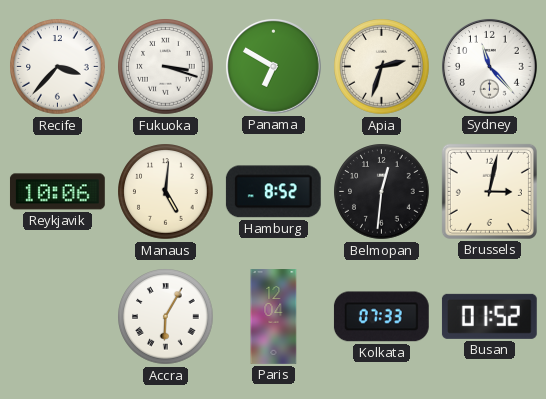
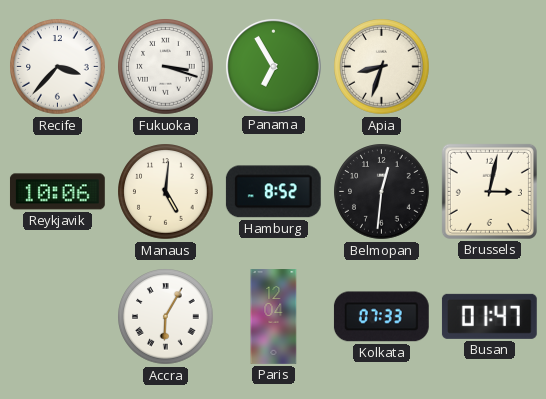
Panama: 6:50 -> 6:55
Apia: 2:33 -> 8:33
Sydney: 11:23 -> none
Busan: 01:52 -> 01:47
